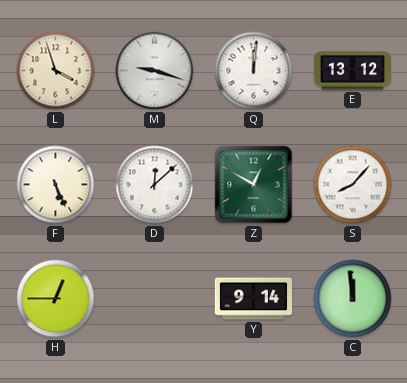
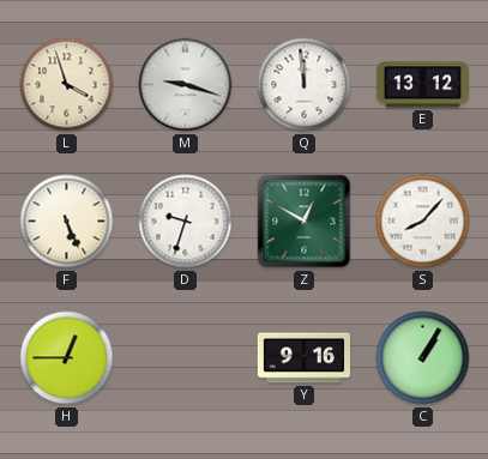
Q: 12:01 -> 11:59
D: 12:08 -> 9:33
Y: 9:14 -> 9:16
C: 11:59 -> 1:05
